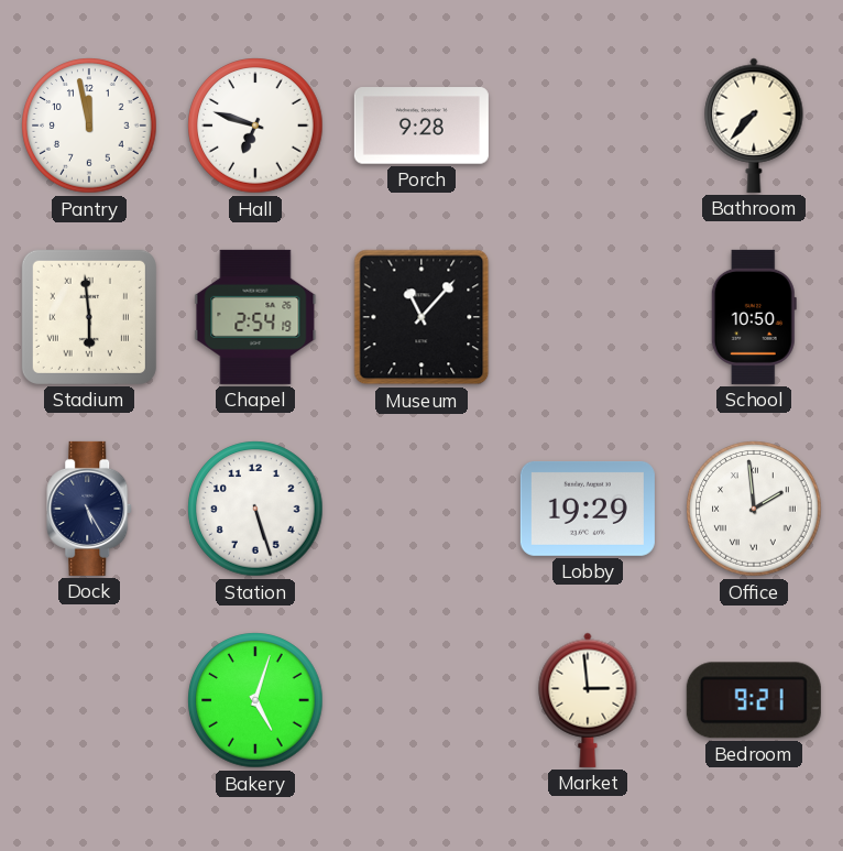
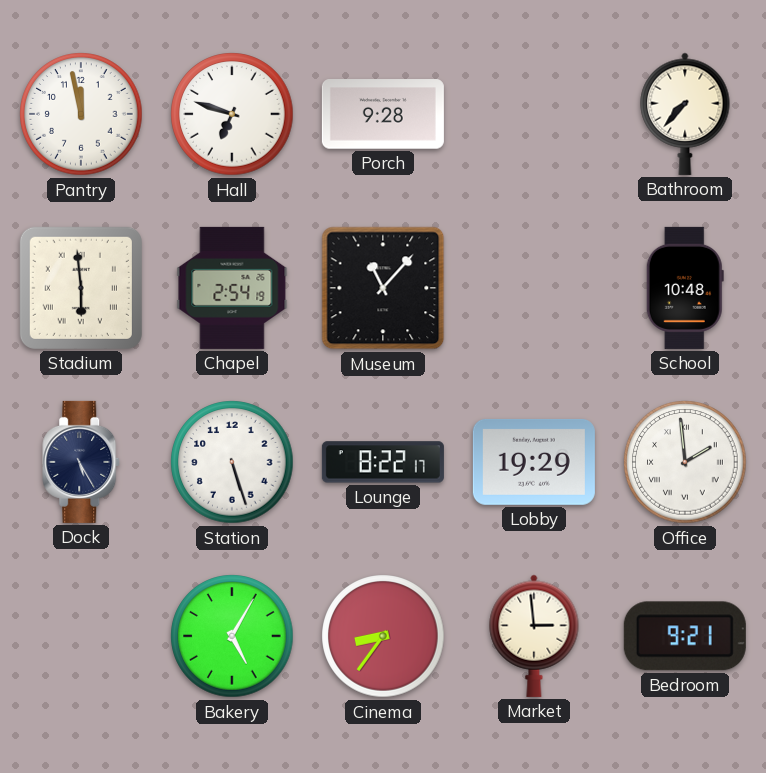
School: 10:50 -> 10:48
Lounge: none -> 8:22
Bakery: 5:03 -> 5:05
Cinema: none -> 8:36
